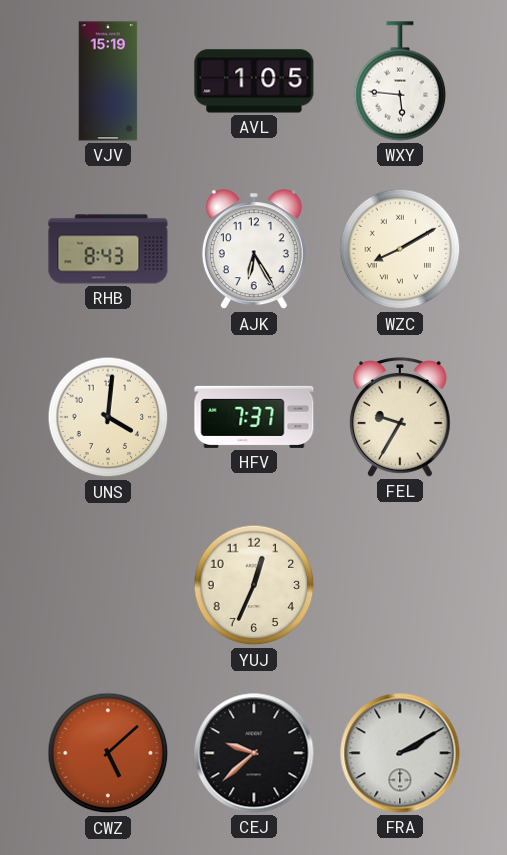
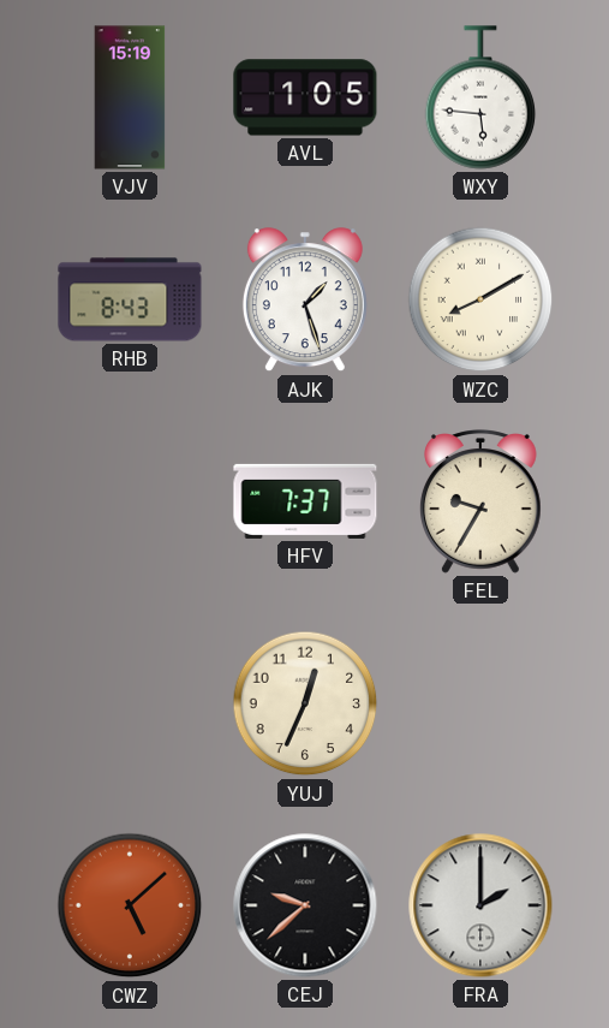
AJK: 6:25 -> 1:27
UNS: 4:01 -> none
FRA: 2:10 -> 2:00
